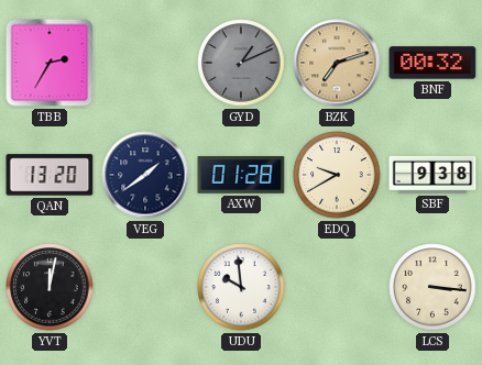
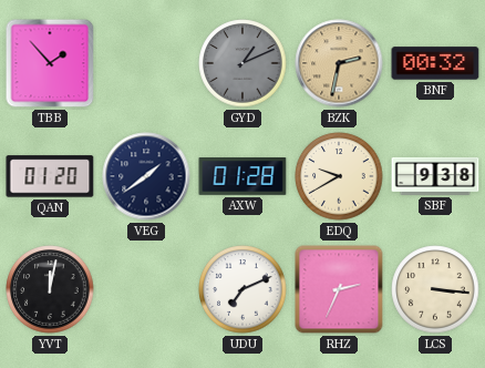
TBB: 2:35 -> 1:53
BZK: 7:12 -> 2:32
QAN: 13:20 -> 01:20
UDU: 9:59 -> 7:11
RHZ: none -> 2:34
